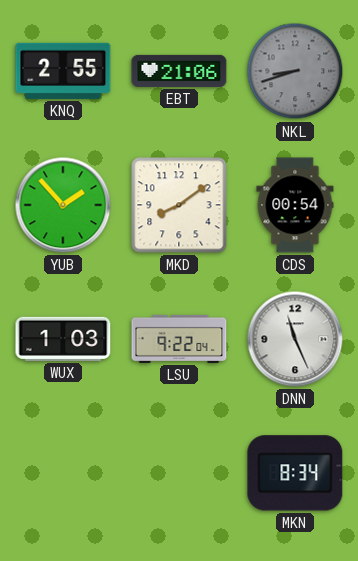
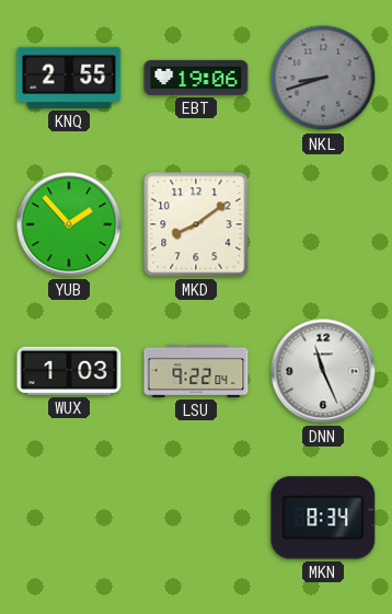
EBT: 21:06 -> 19:06
CDS: 00:54 -> none
